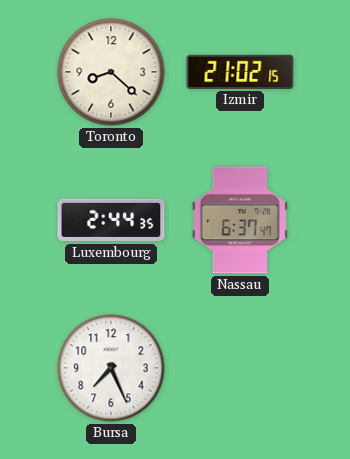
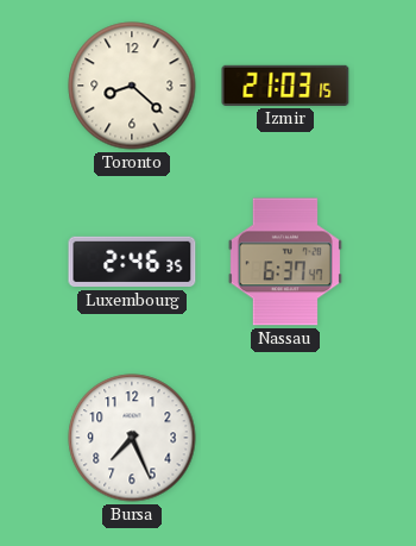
Izmir: 21:02 -> 21:03
Luxembourg: 2:44 -> 2:46
